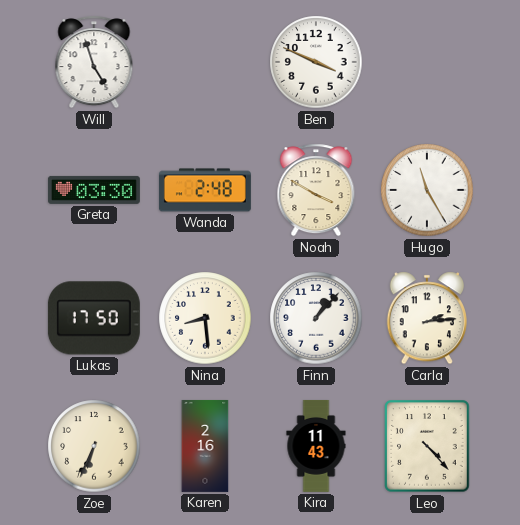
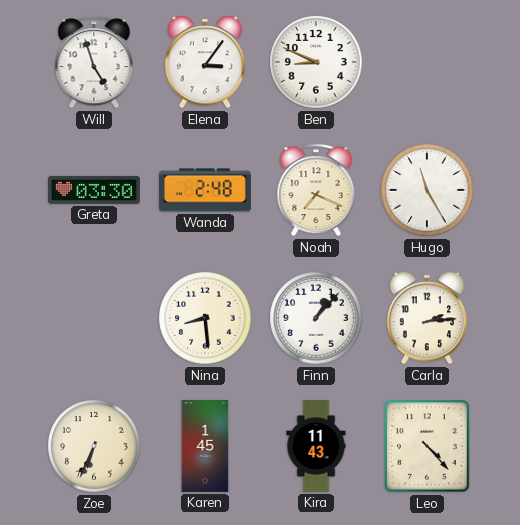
Elena: none -> 3:06
Ben: 3:49 -> 8:49
Noah: 3:50 -> 7:19
Lukas: 17:50 -> none
Karen: 2:16 -> 1:45
